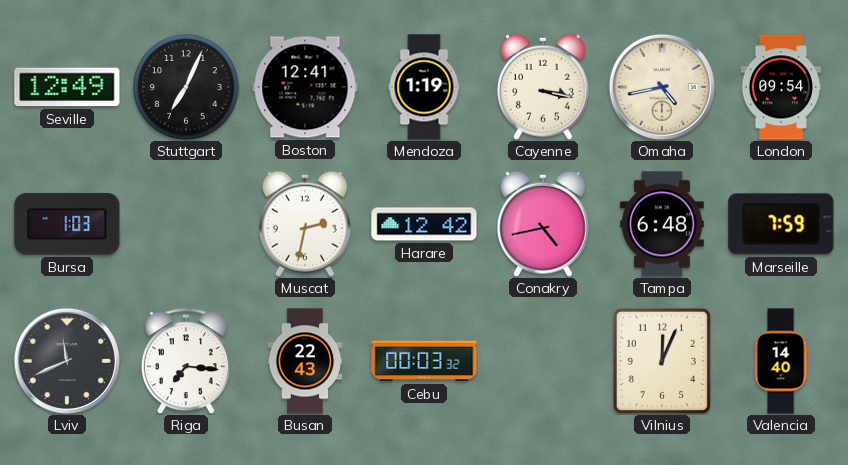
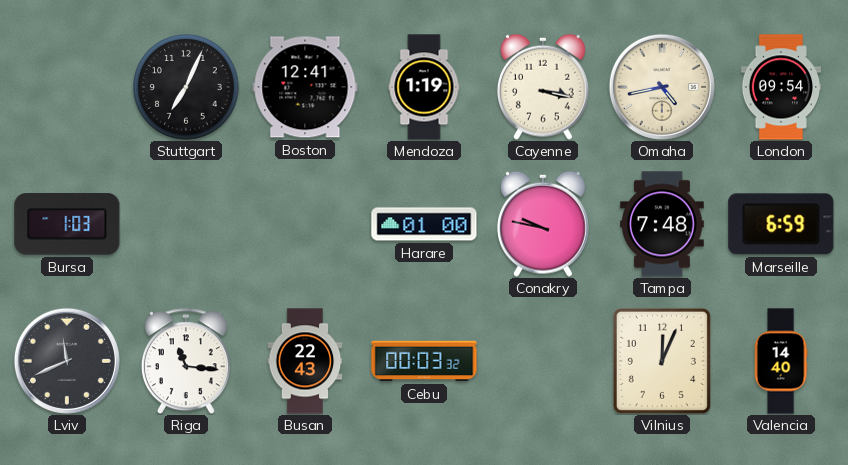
Seville: 12:49 -> none
Muscat: 2:32 -> none
Harare: 12:42 -> 01:00
Conakry: 4:43 -> 9:47
Tampa: 6:48 -> 7:48
Marseille: 7:59 -> 6:59
Riga: 7:16 -> 11:16
